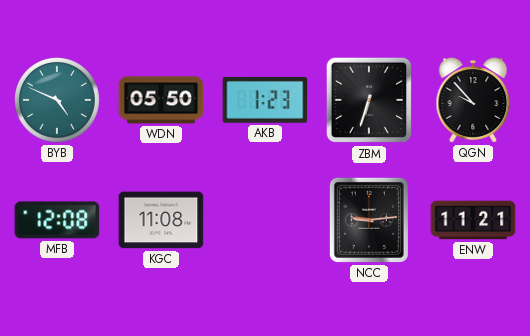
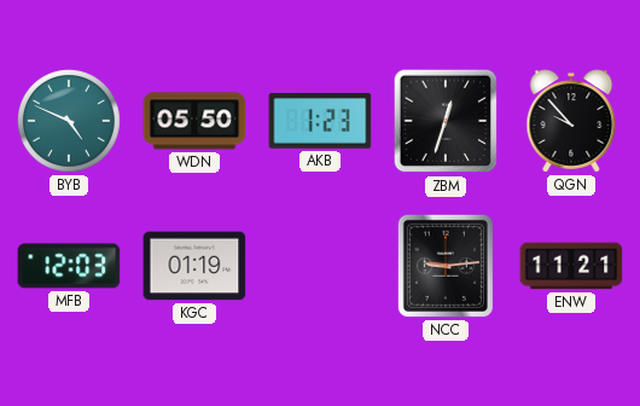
ZBM: 6:33 -> 12:33
MFB: 12:08 -> 12:03
KGC: 11:08 -> 01:19
